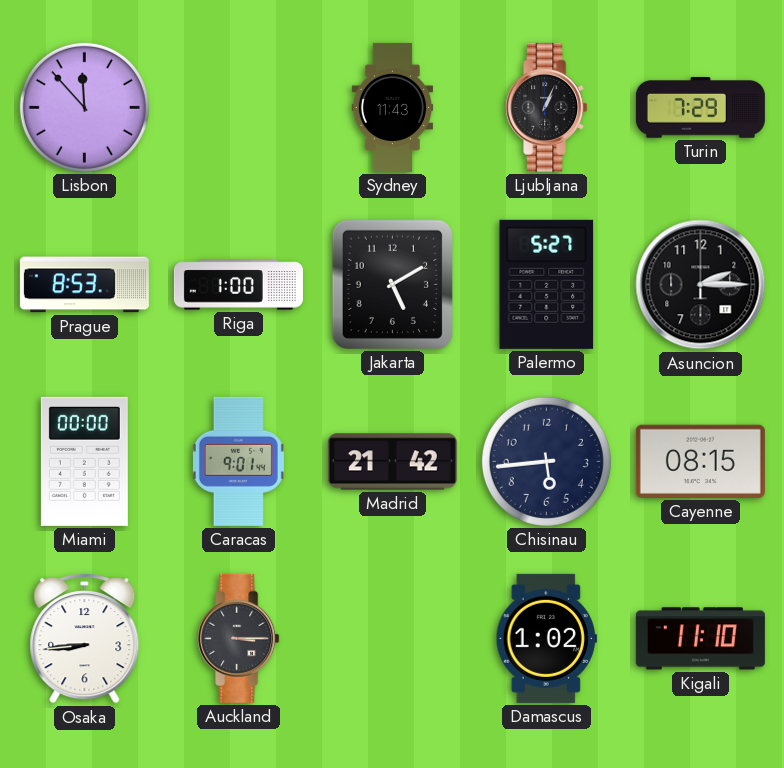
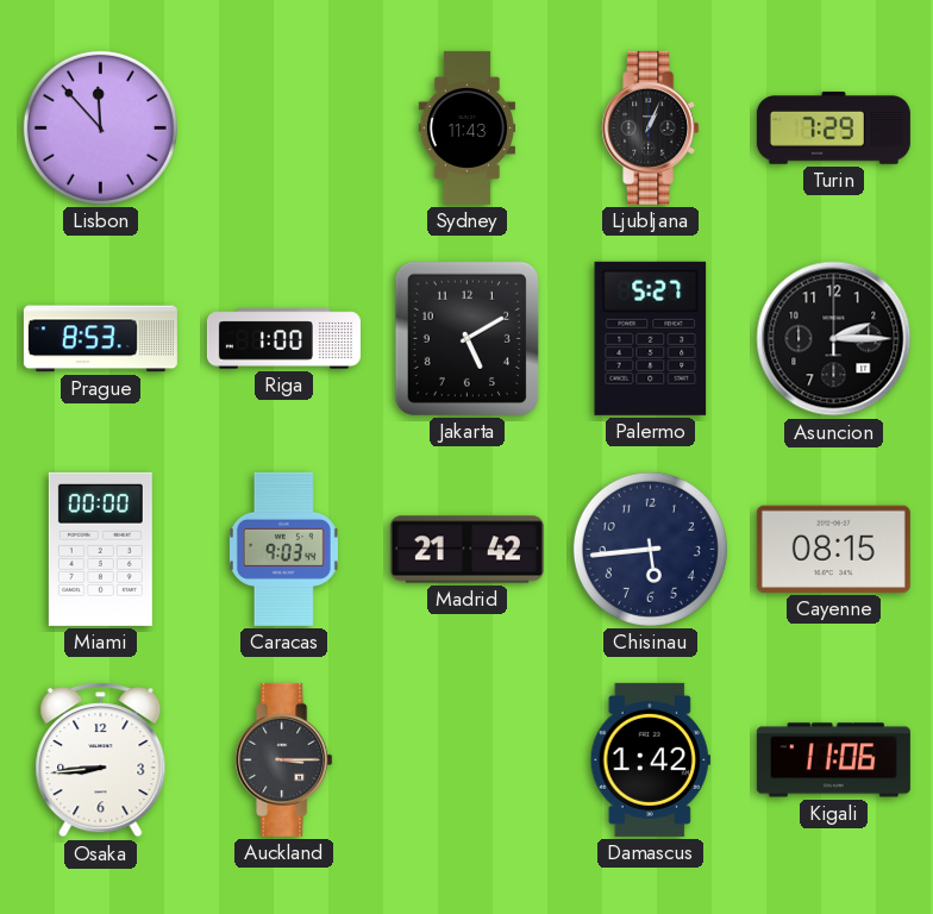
Caracas: 9:01 -> 9:03
Damascus: 1:02 -> 1:42
Kigali: 11:10 -> 11:06
